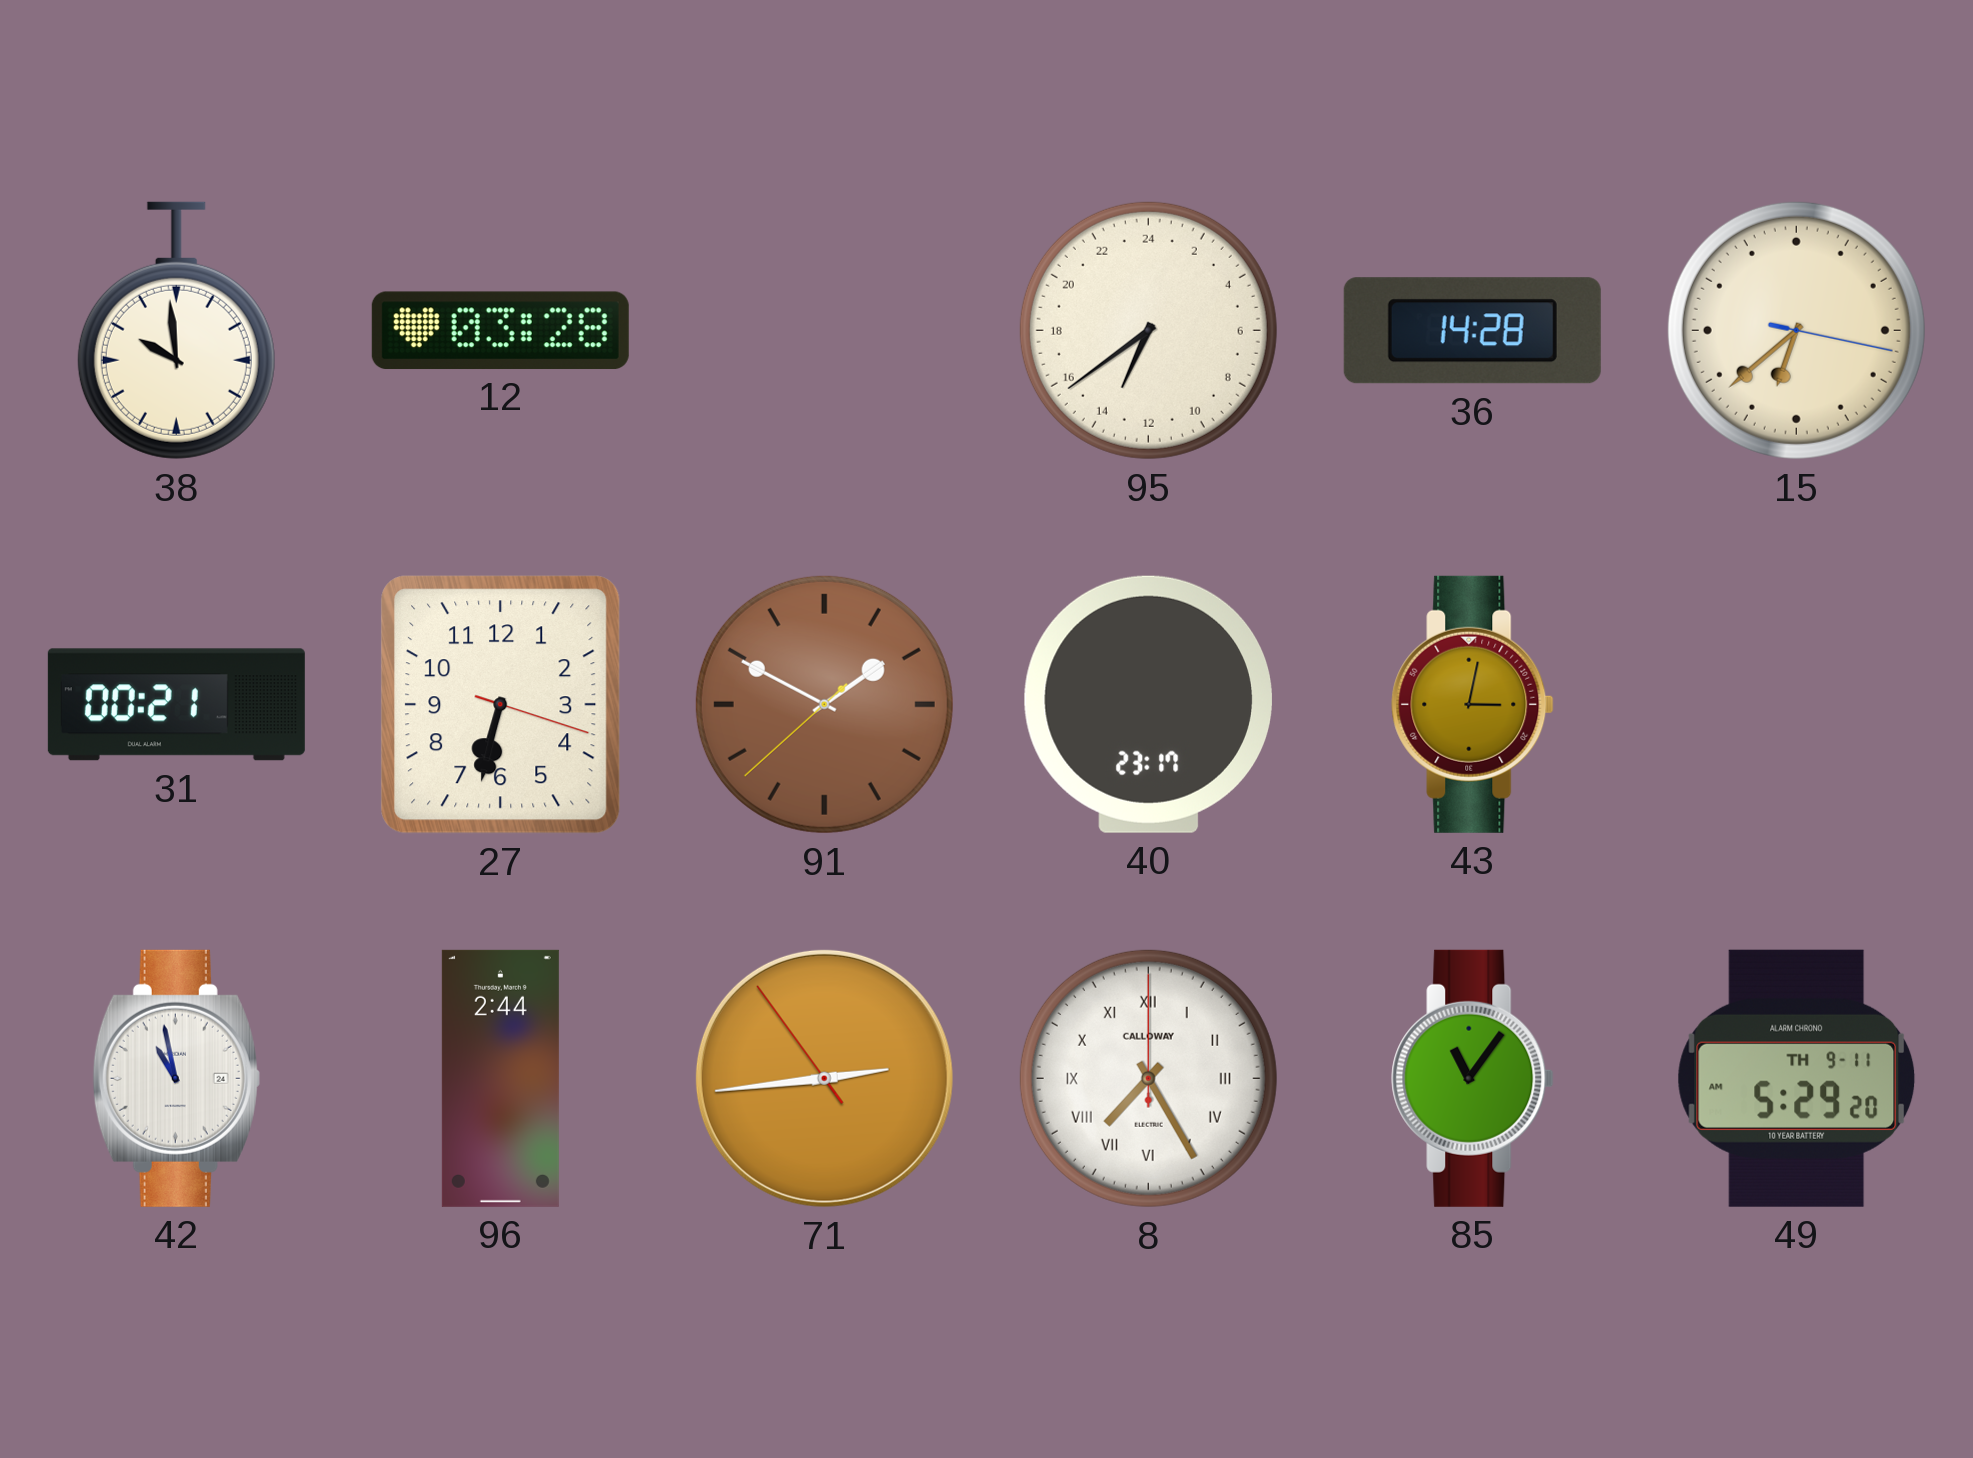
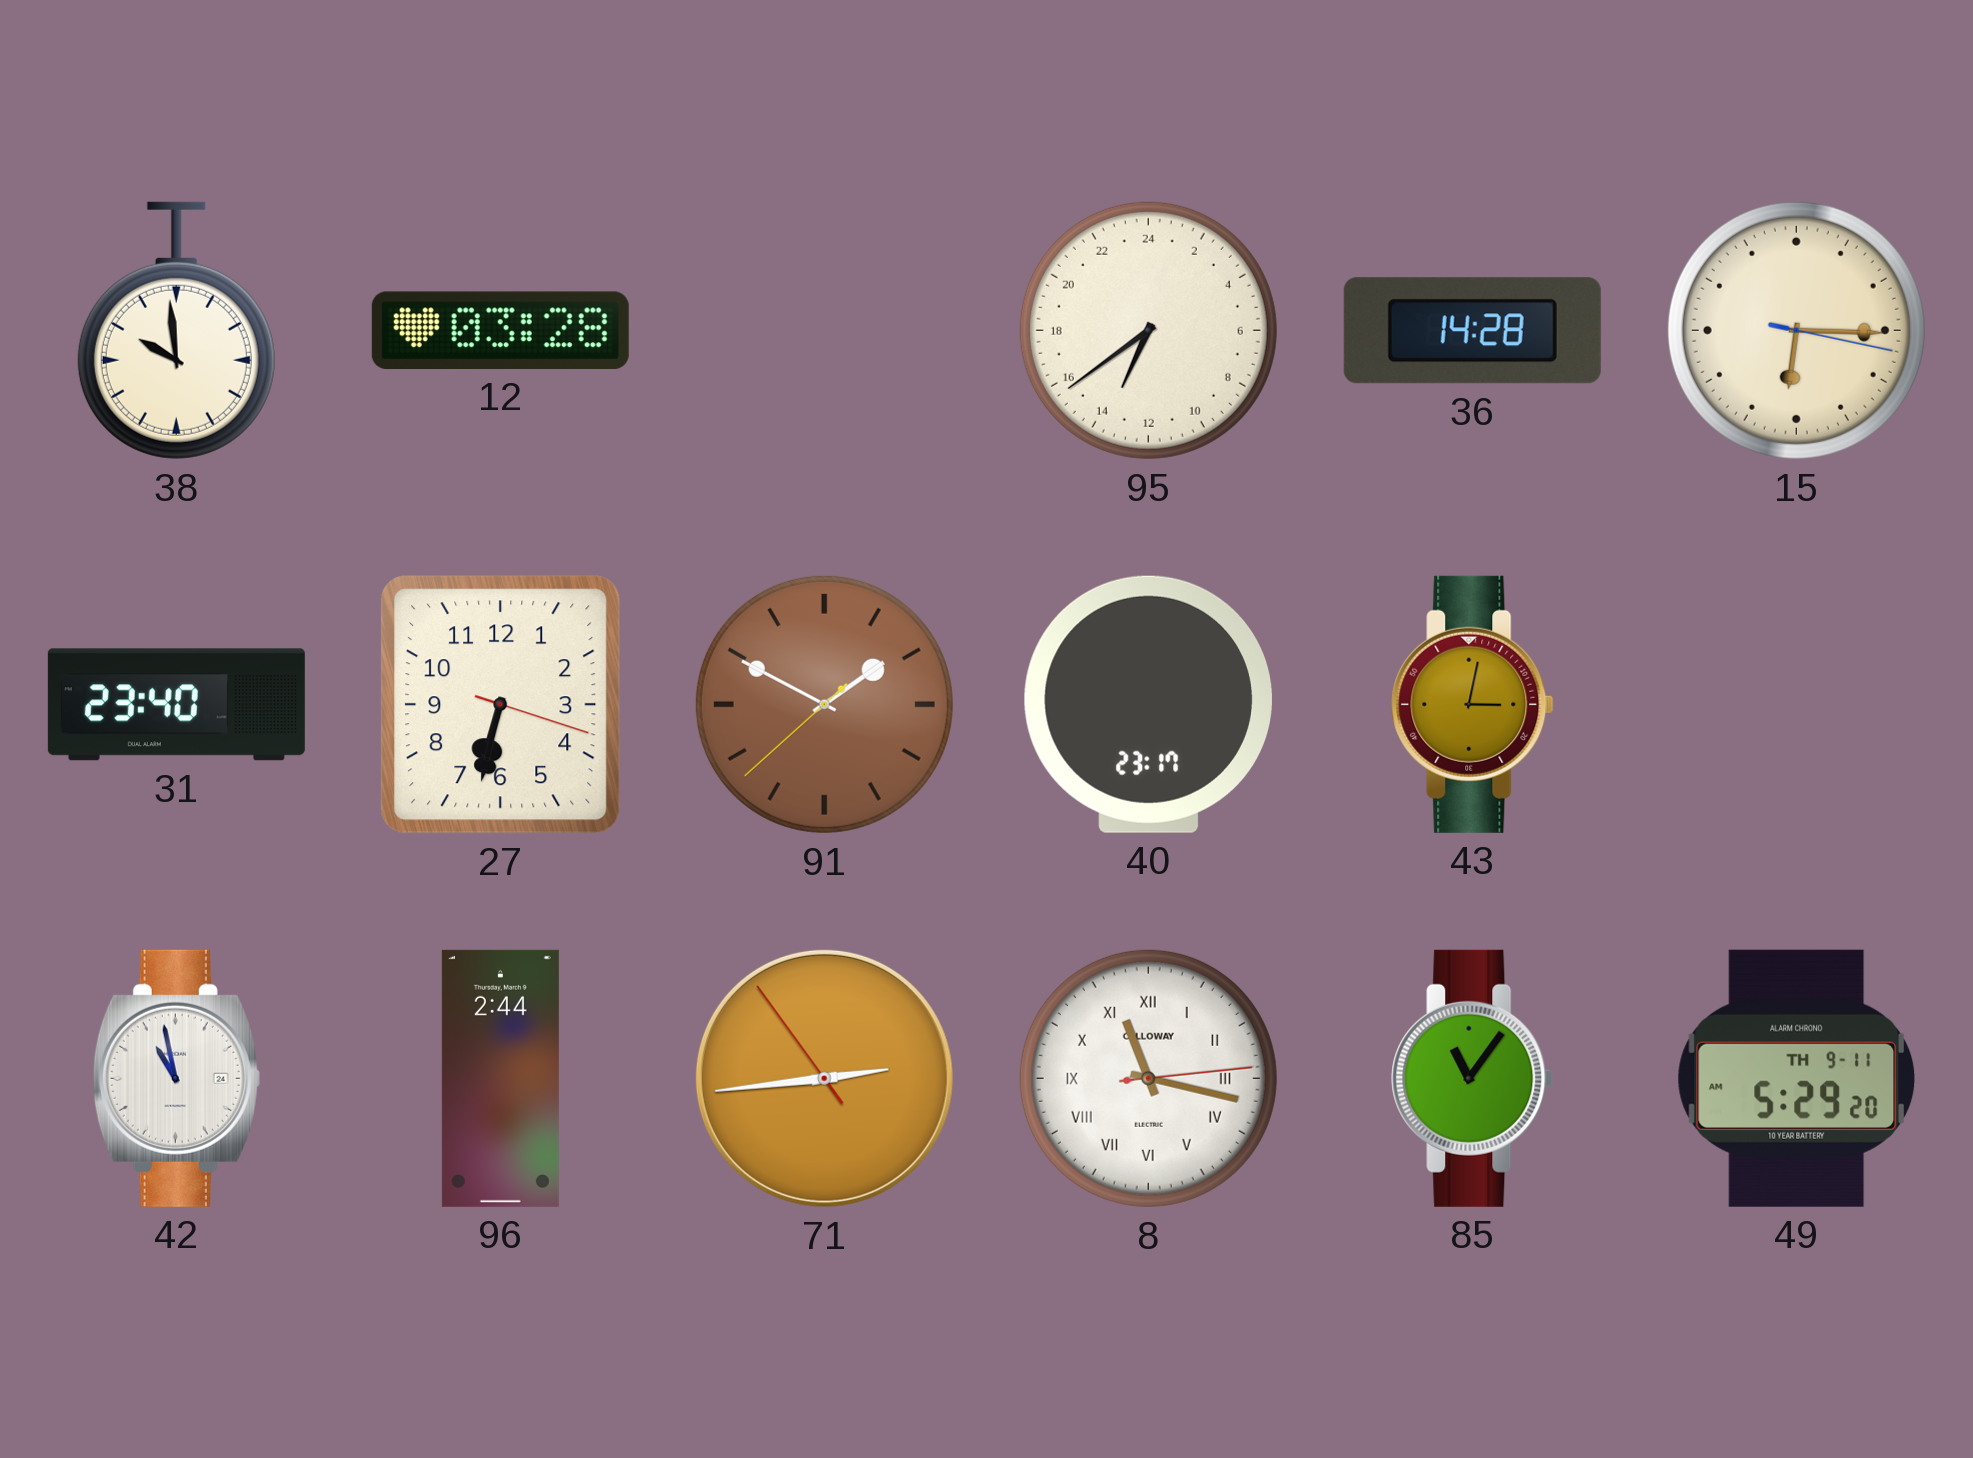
15: 6:38 -> 6:15
31: 00:21 -> 23:40
8: 7:25 -> 11:17
